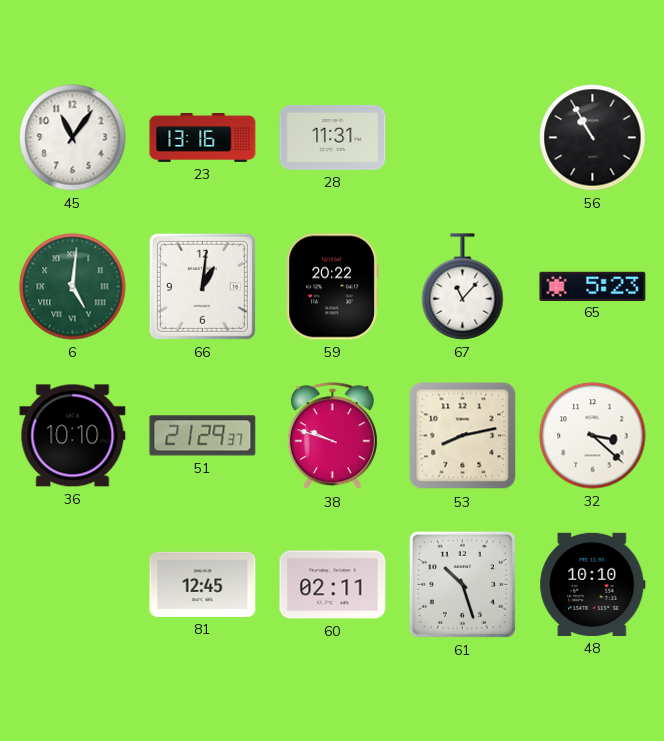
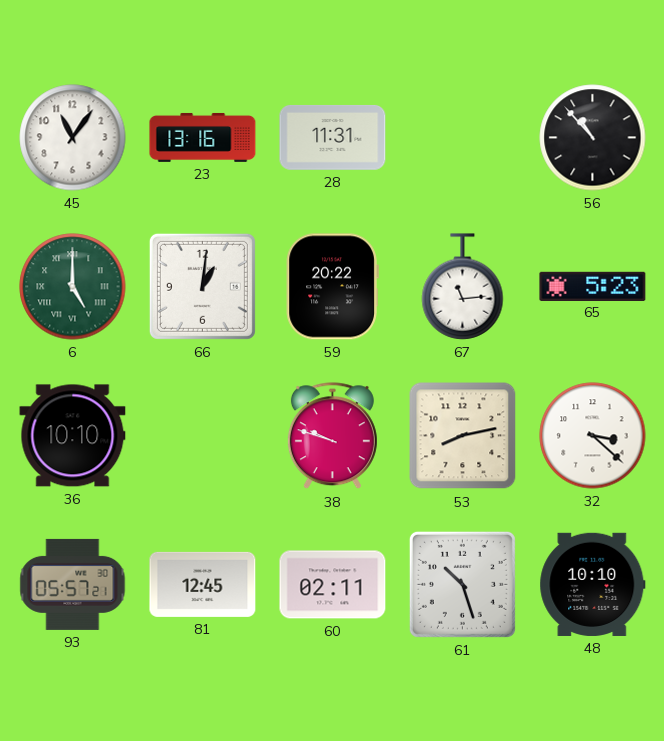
56: 10:55 -> 10:53
6: 5:01 -> 5:00
67: 11:07 -> 11:14
51: 21:29 -> none
93: none -> 05:57
